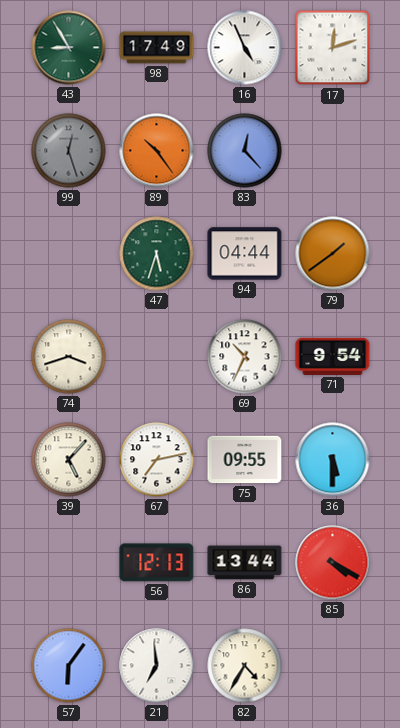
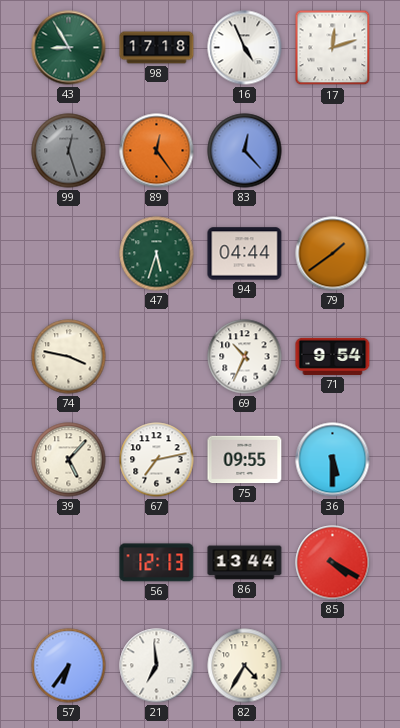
98: 17:49 -> 17:18
89: 10:24 -> 12:24
74: 3:42 -> 3:47
57: 6:06 -> 6:36
